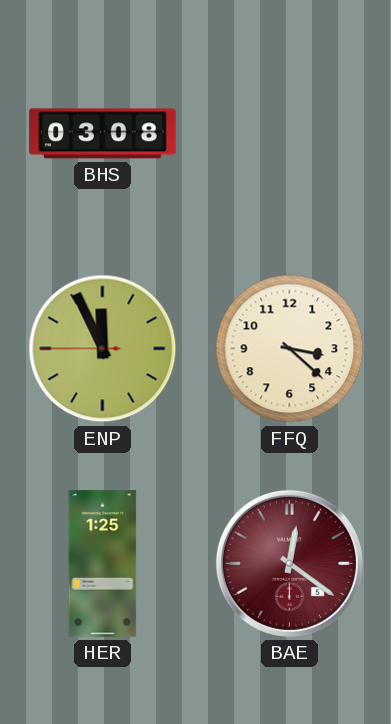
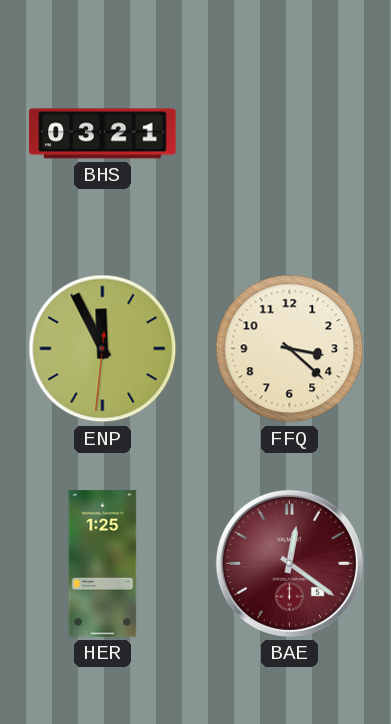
BHS: 03:08 -> 03:21
ENP: 11:55:45 -> 11:55:31
